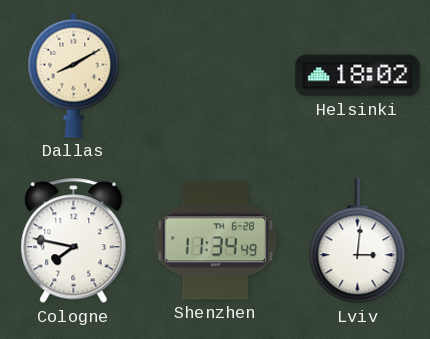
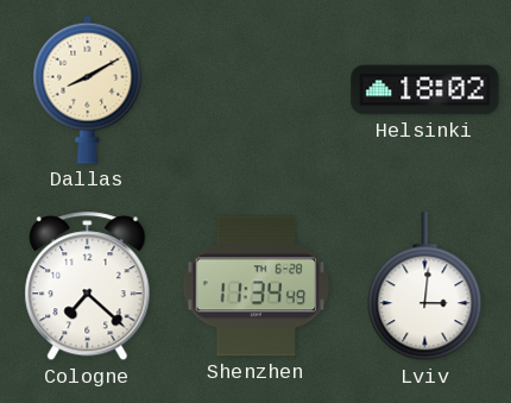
Cologne: 7:47 -> 7:22
